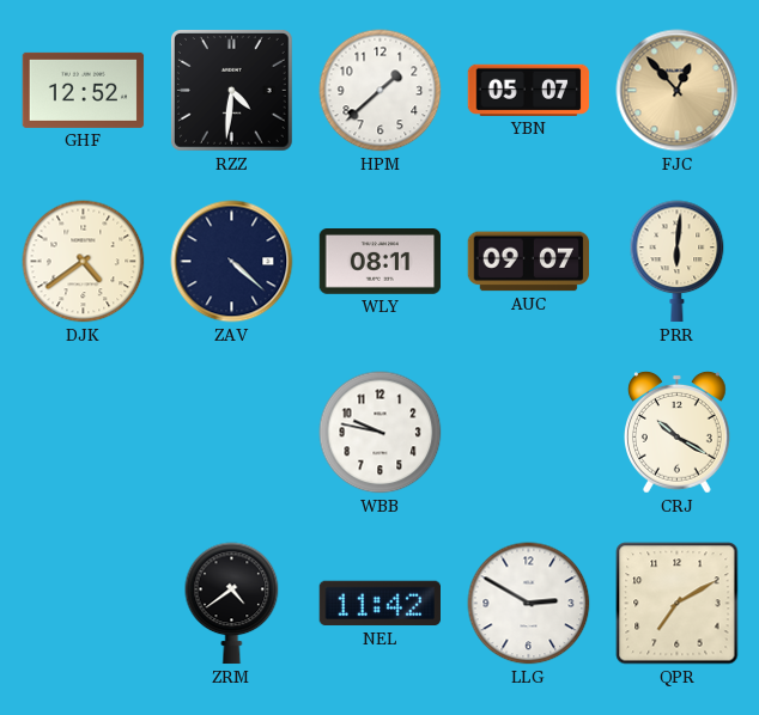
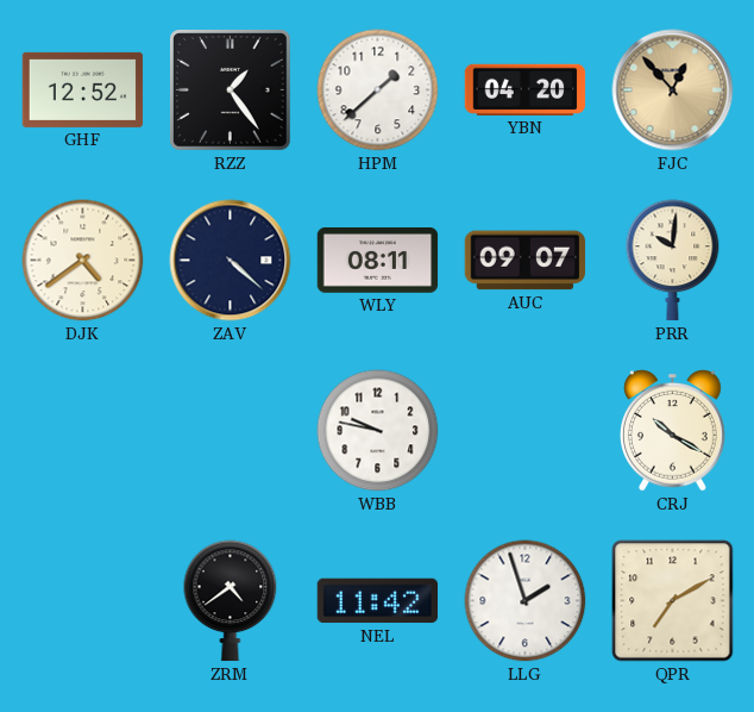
RZZ: 4:31 -> 1:24
YBN: 05:07 -> 04:20
PRR: 6:01 -> 10:01
LLG: 2:50 -> 1:57
